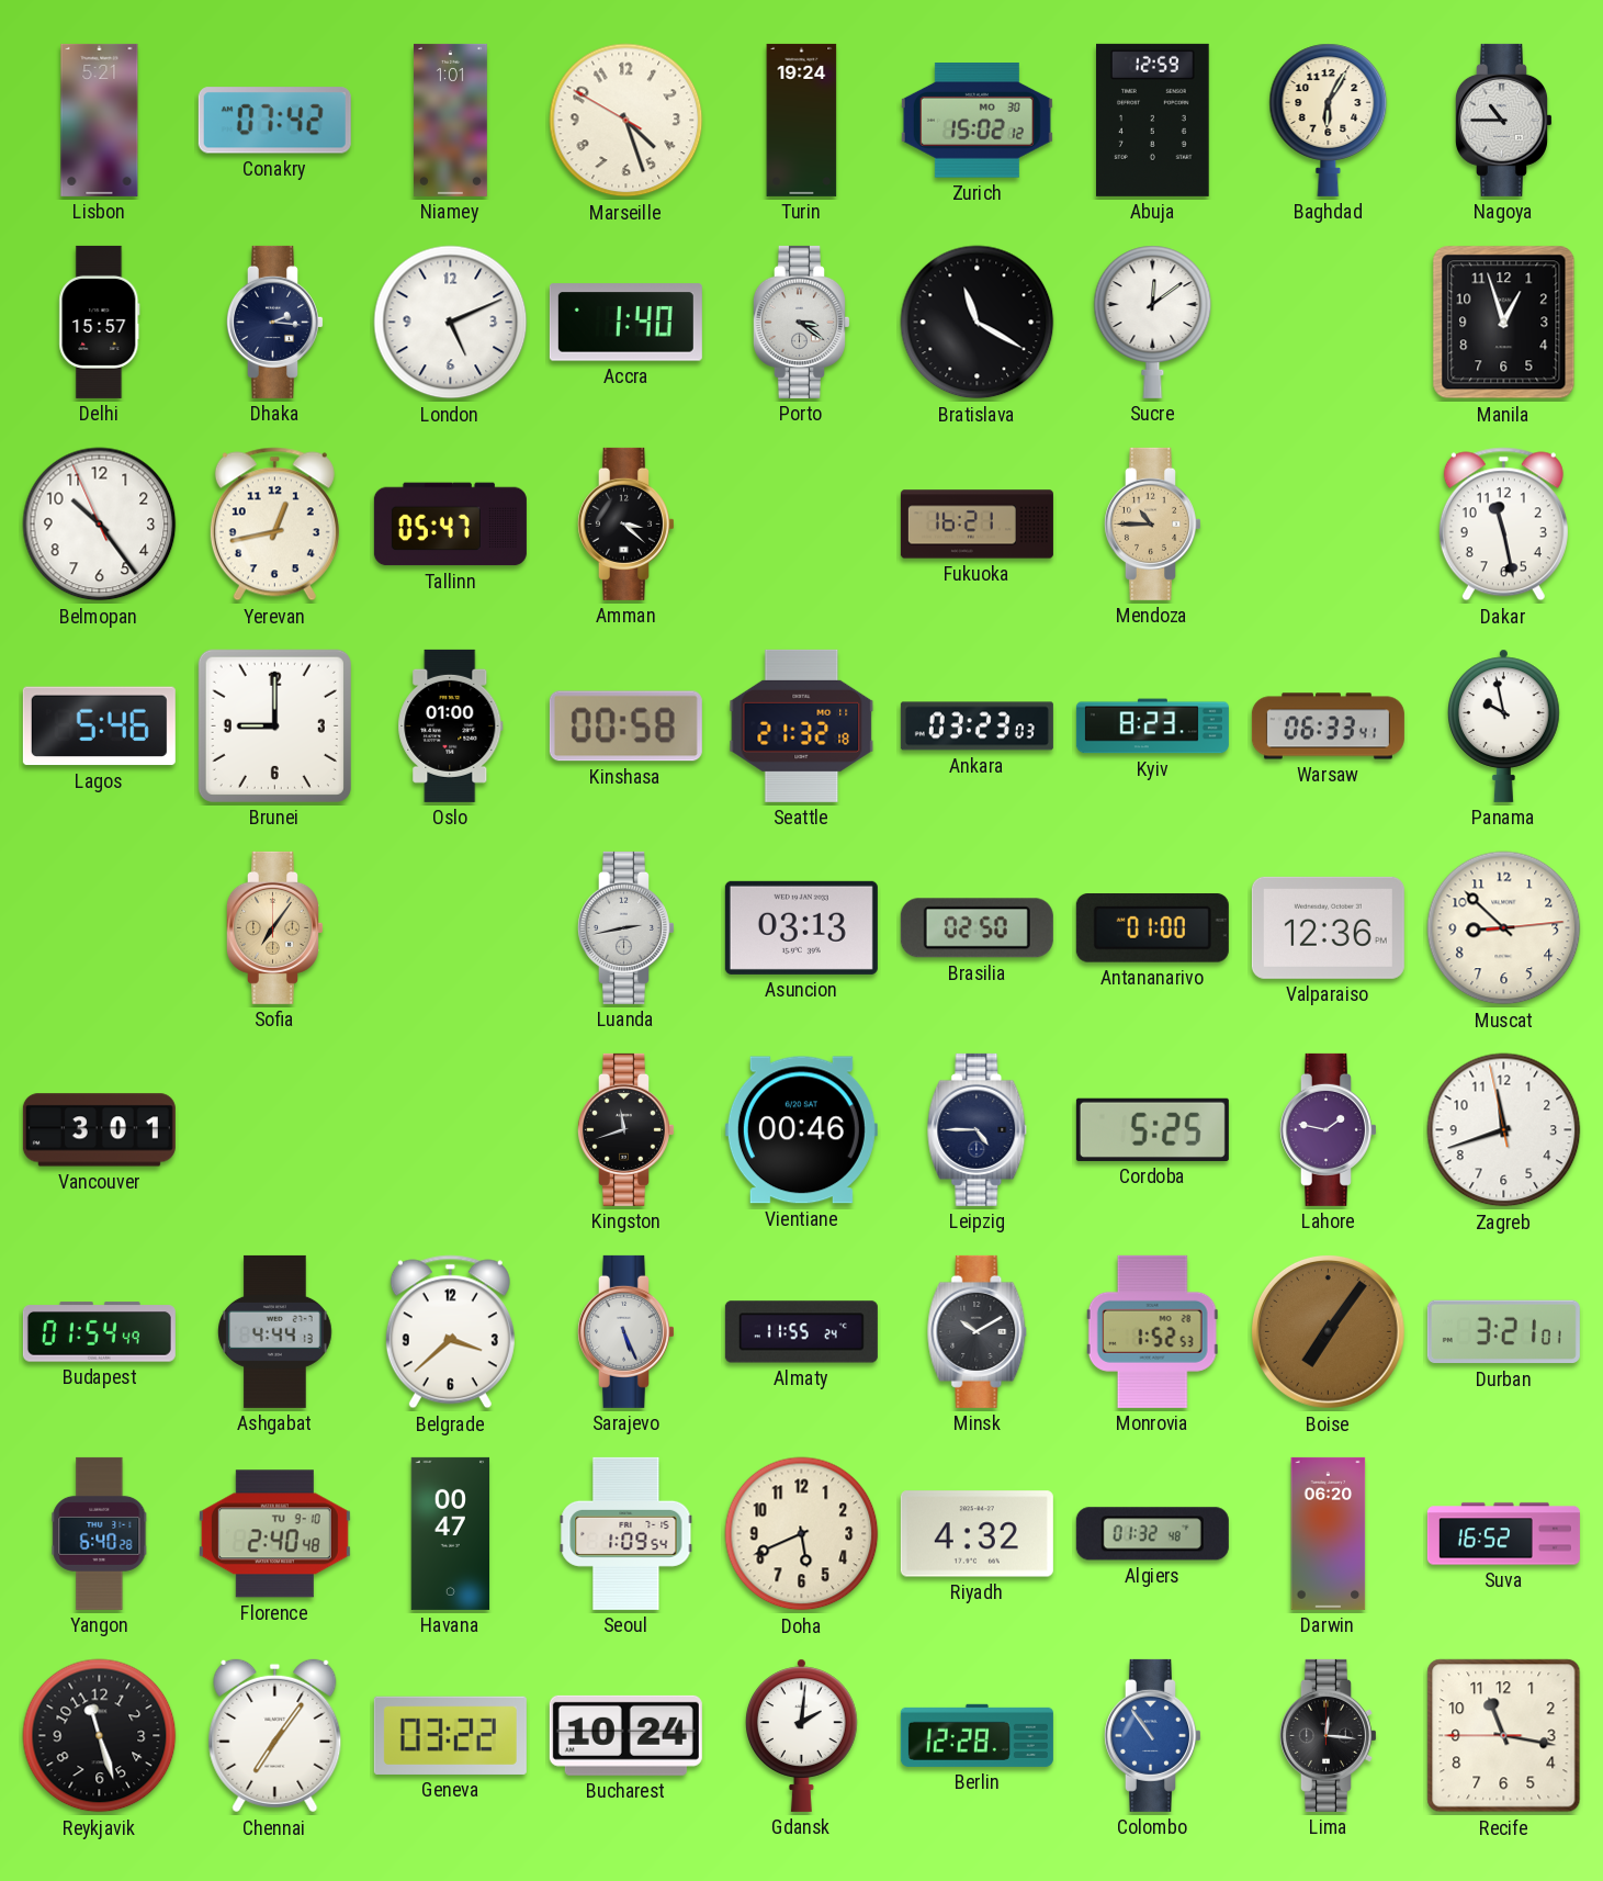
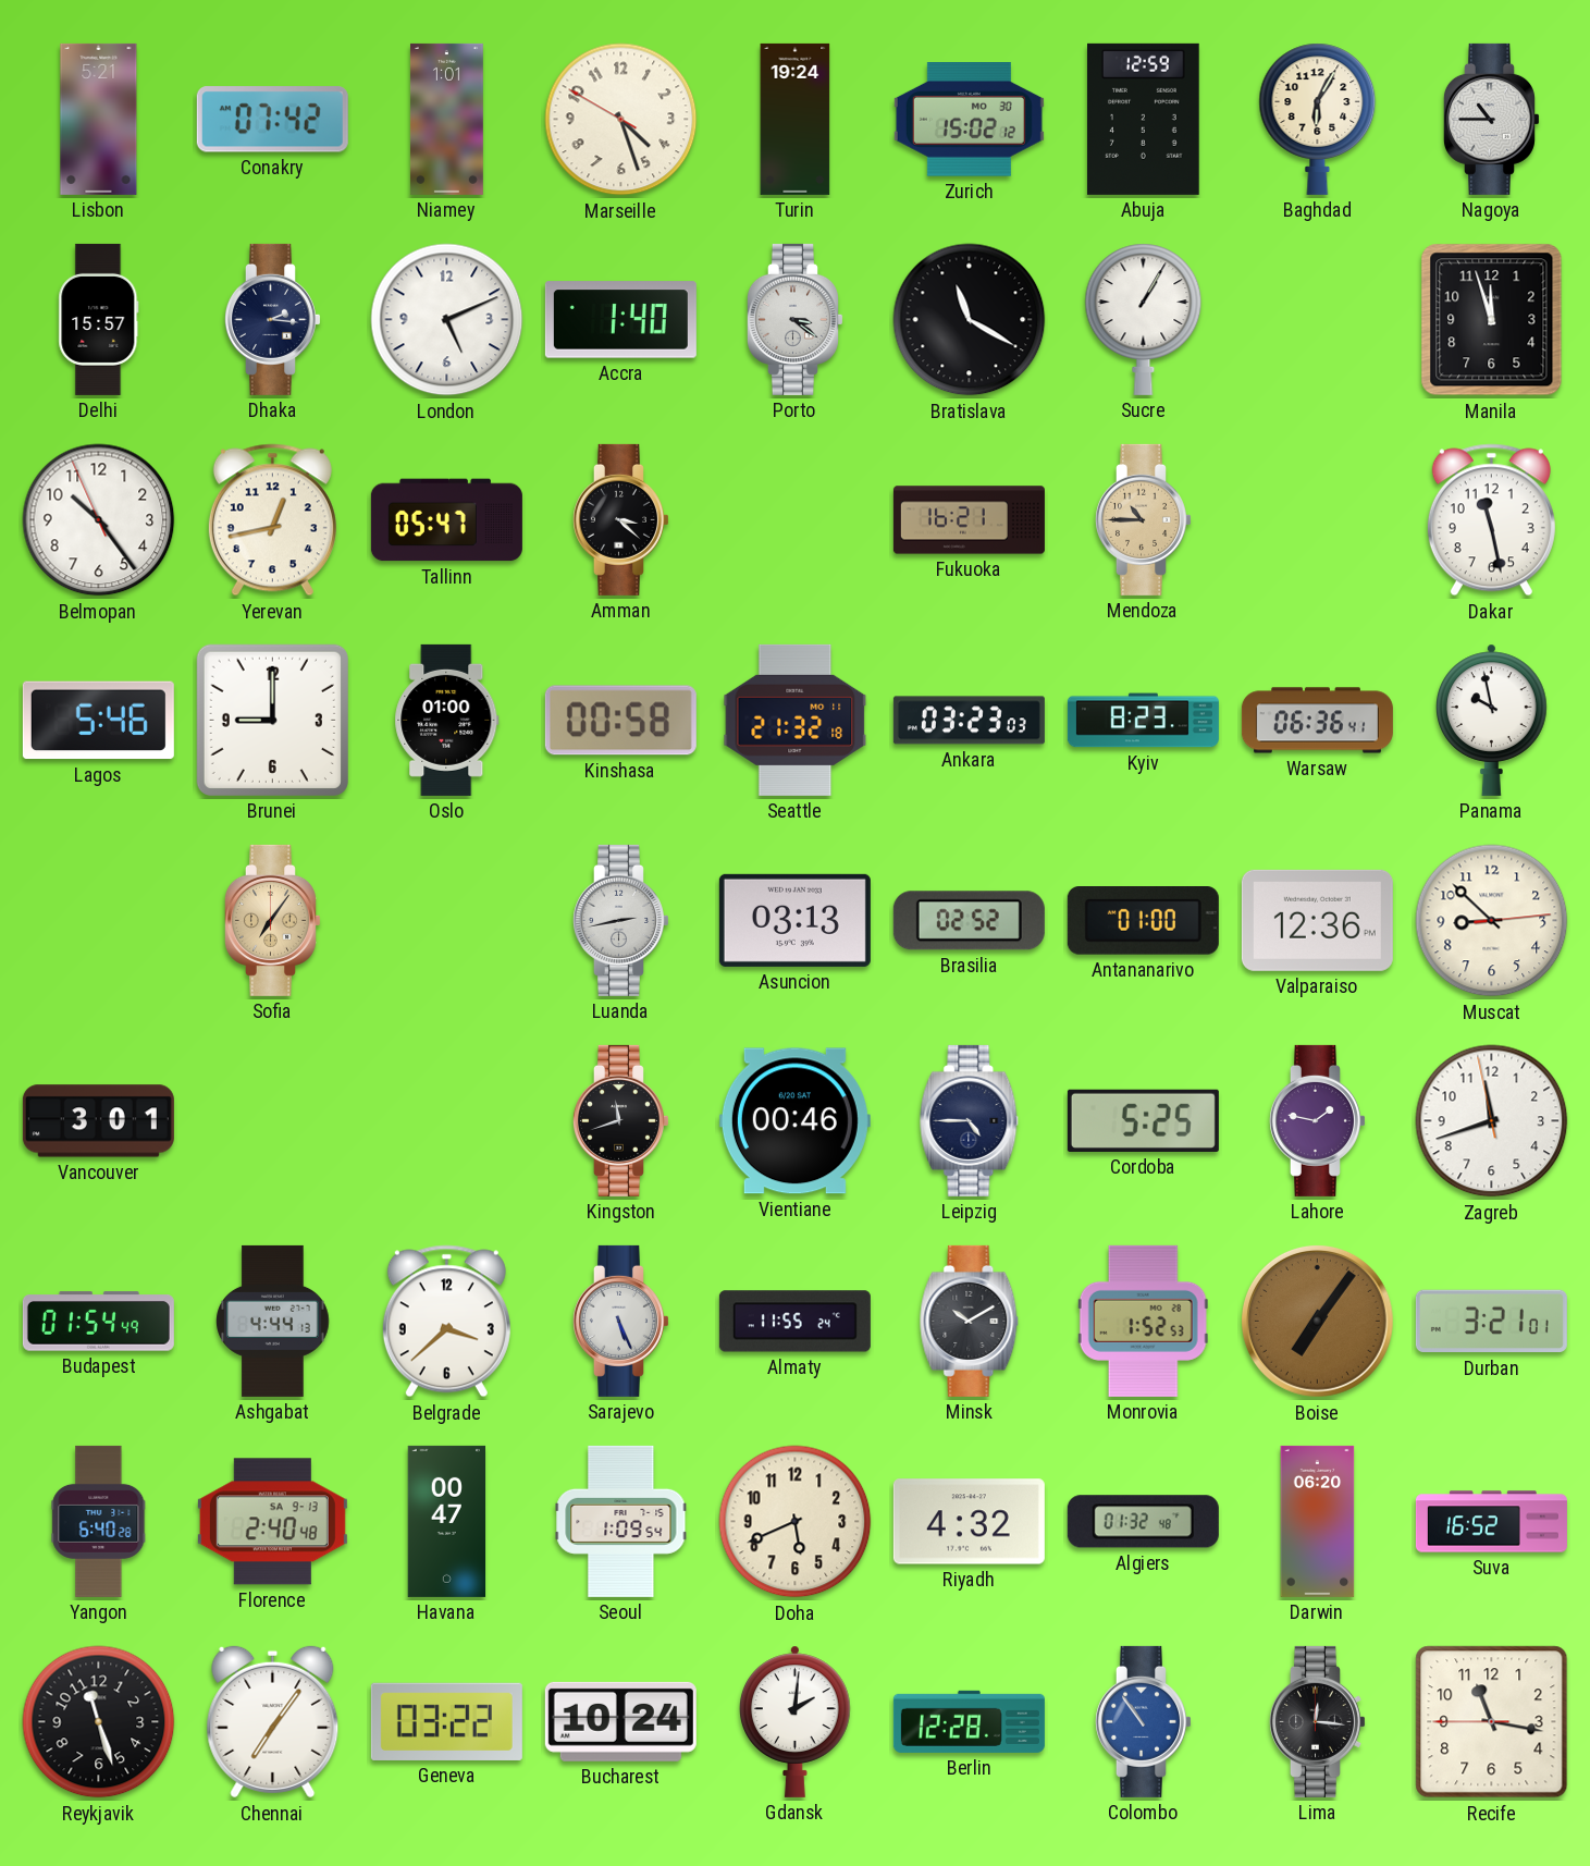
Sucre: 12:09 -> 1:05
Manila: 12:57 -> 11:57
Warsaw: 06:33 -> 06:36
Brasilia: 02:50 -> 02:52
Florence date: TU 9-10 -> SA 9-13
